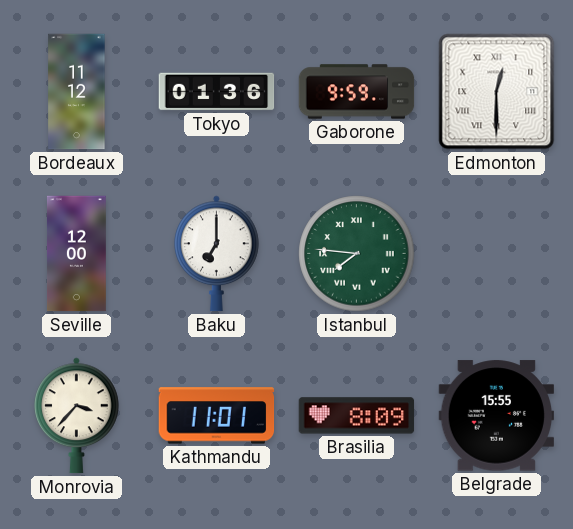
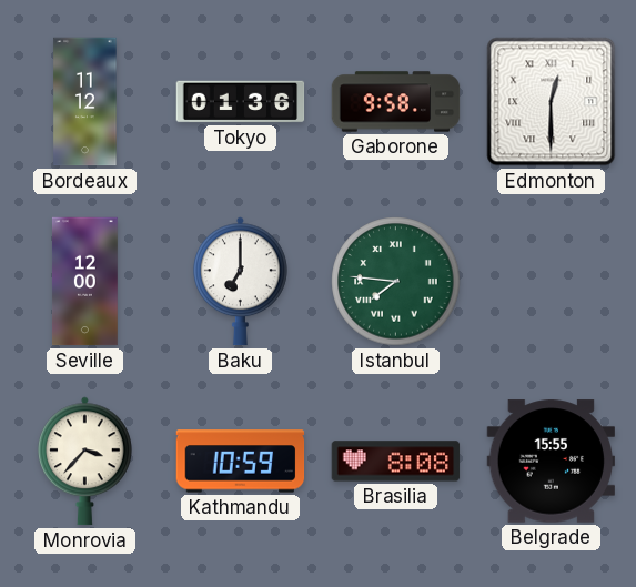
Gaborone: 9:59 -> 9:58
Kathmandu: 11:01 -> 10:59
Brasilia: 8:09 -> 8:08
